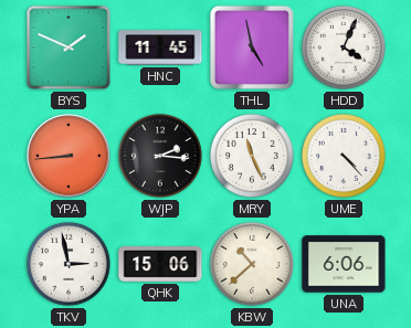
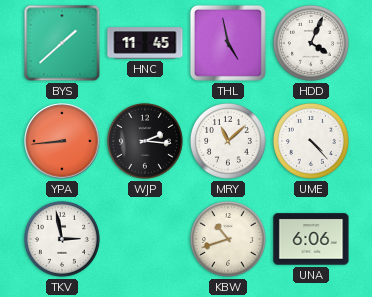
BYS: 1:49 -> 1:38
MRY: 11:26 -> 11:08
QHK: 15:06 -> none
KBW: 10:38 -> 10:42
